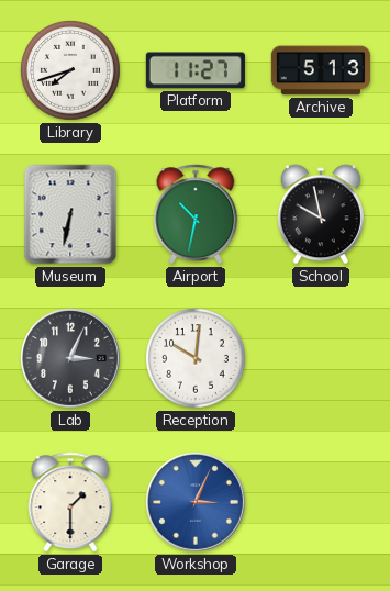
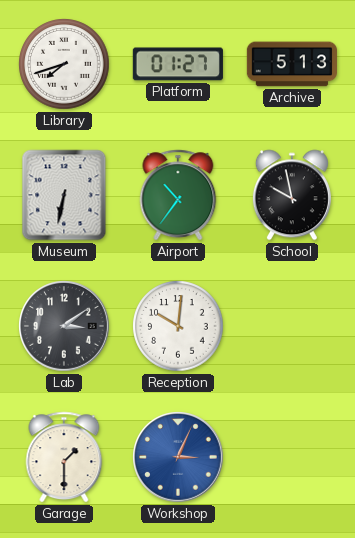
Platform: 11:27 -> 01:27
Airport: 10:32 -> 10:36
Lab: 3:04 -> 3:09
